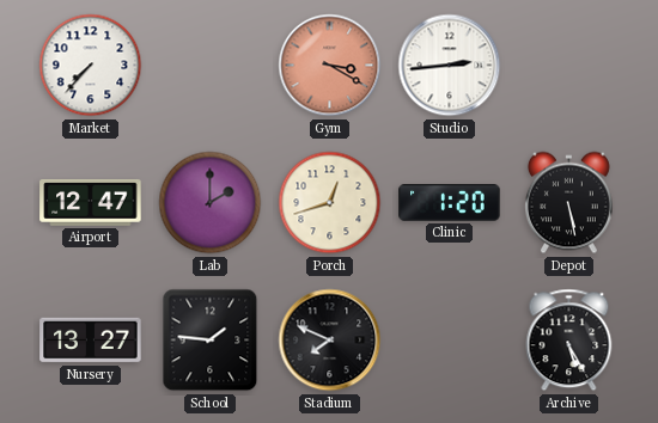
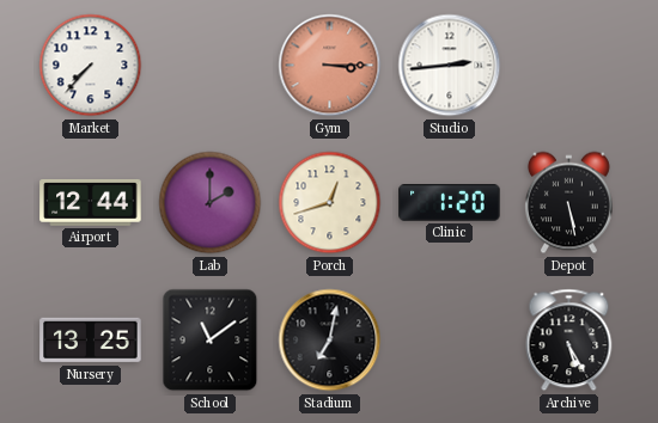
Gym: 3:20 -> 3:15
Airport: 12:47 -> 12:44
Nursery: 13:27 -> 13:25
School: 1:46 -> 11:09
Stadium: 7:49 -> 7:02
